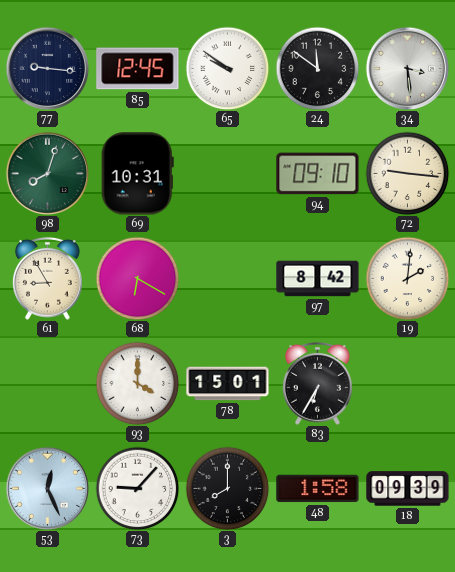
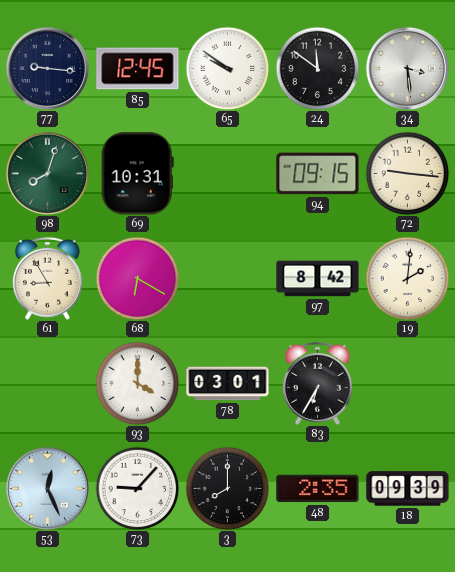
94: 09:10 -> 09:15
78: 15:01 -> 03:01
48: 1:58 -> 2:35
